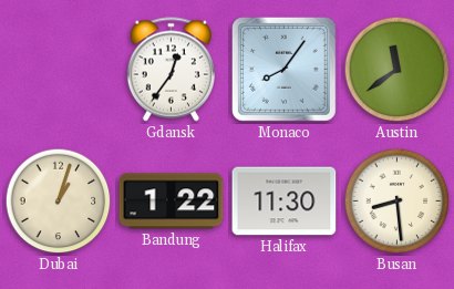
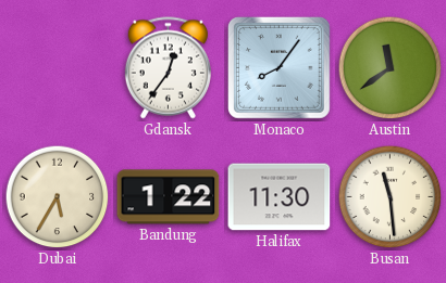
Dubai: 1:03 -> 5:35
Busan: 8:29 -> 11:29
